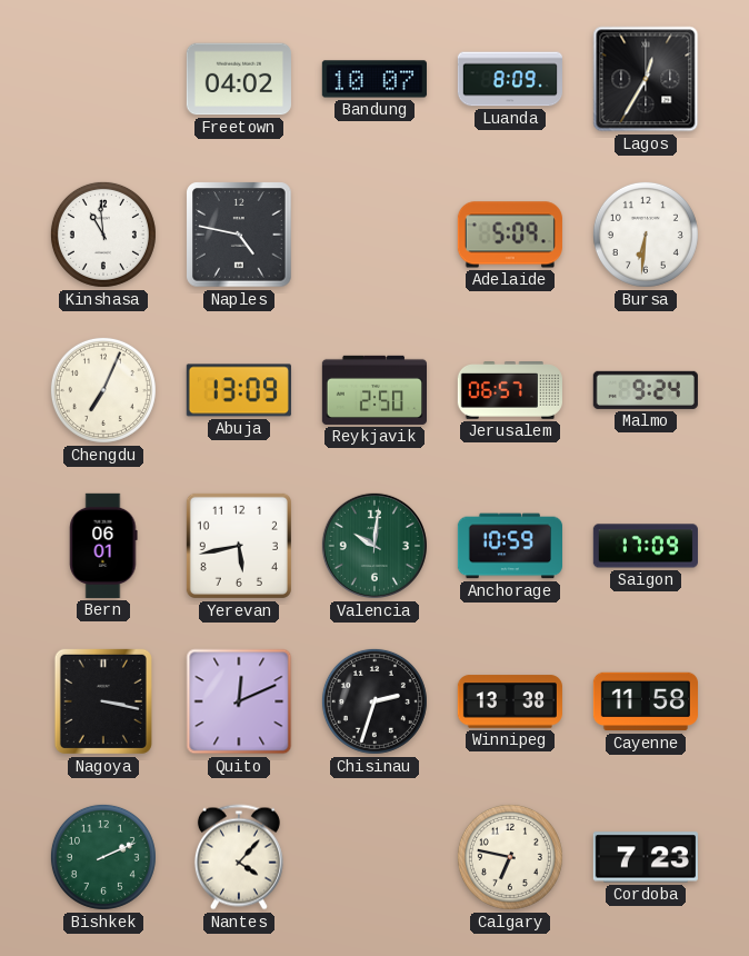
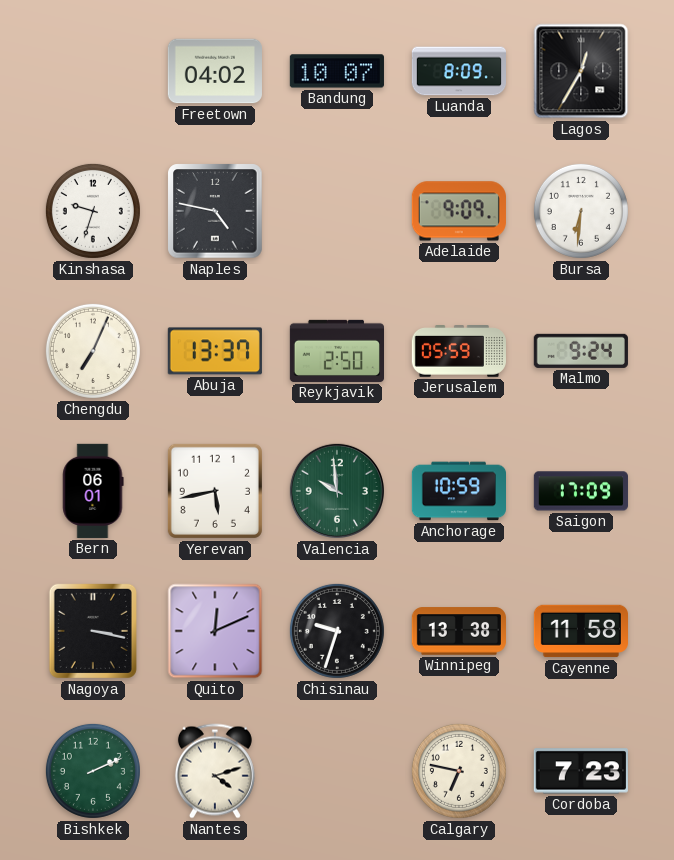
Kinshasa: 10:59 -> 9:33
Adelaide: 5:09 -> 9:09
Abuja: 13:09 -> 13:37
Jerusalem: 06:57 -> 05:59
Valencia: 10:01 -> 9:59
Chisinau: 2:33 -> 9:33
Nantes: 4:07 -> 4:12
